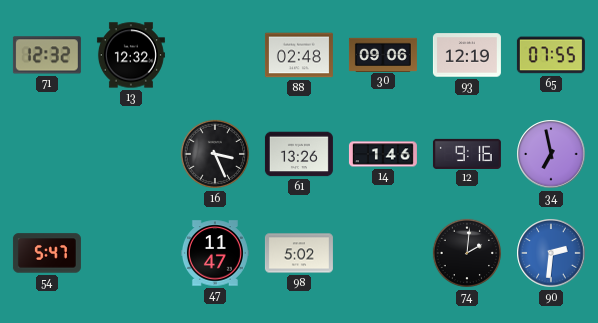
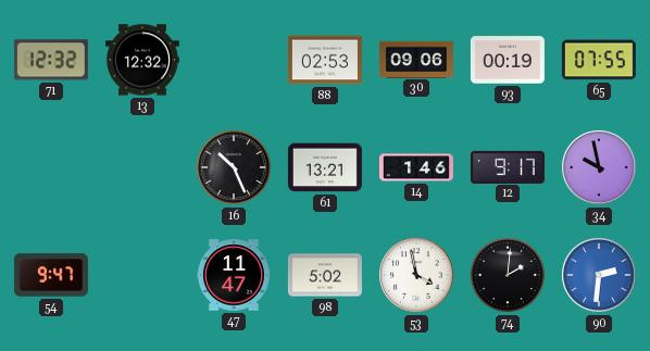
88: 02:48 -> 02:53
93: 12:19 -> 00:19
16: 3:26 -> 10:26
61: 13:26 -> 13:21
12: 9:16 -> 9:17
34: 6:58 -> 9:58
54: 5:47 -> 9:47
53: none -> 3:58
